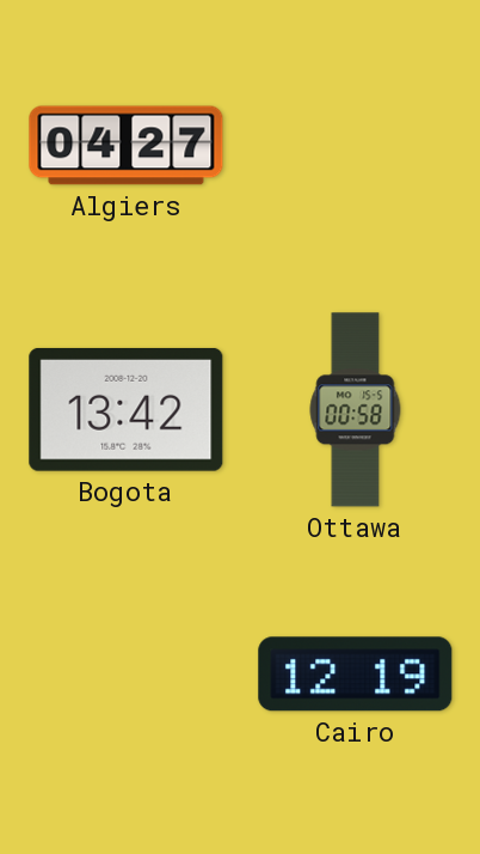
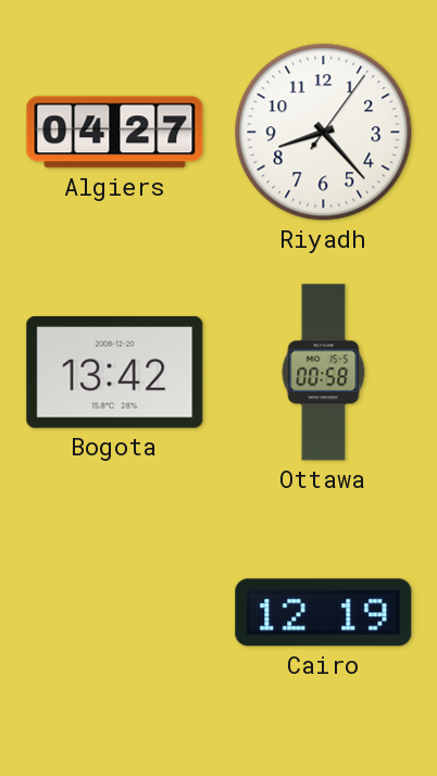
Riyadh: none -> 8:23
